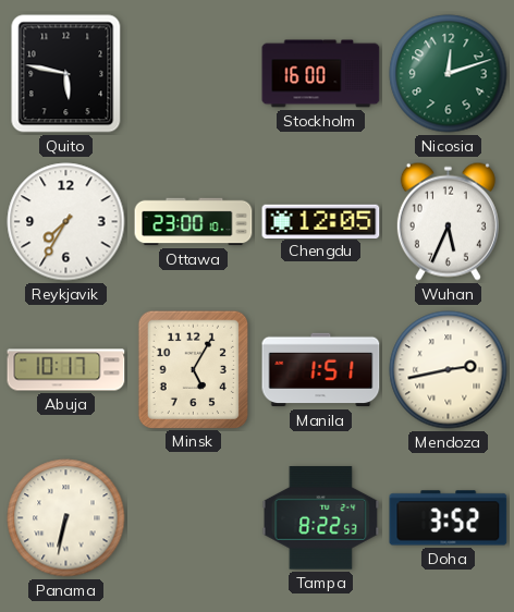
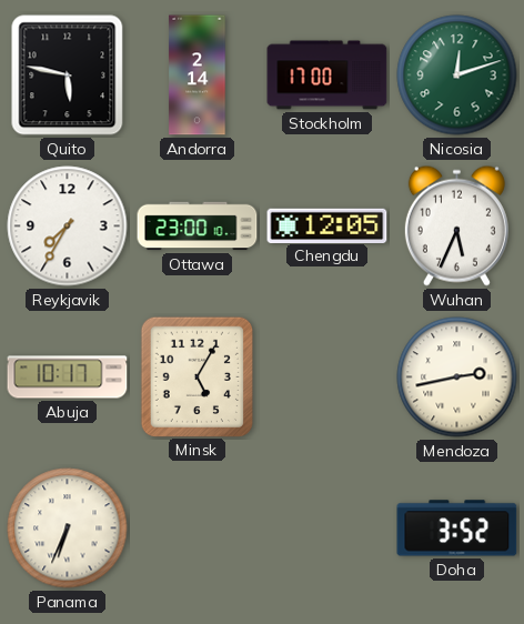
Andorra: none -> 2:14
Stockholm: 16:00 -> 17:00
Manila: 1:51 -> none
Panama: 6:32 -> 6:34
Tampa: 8:22 -> none
